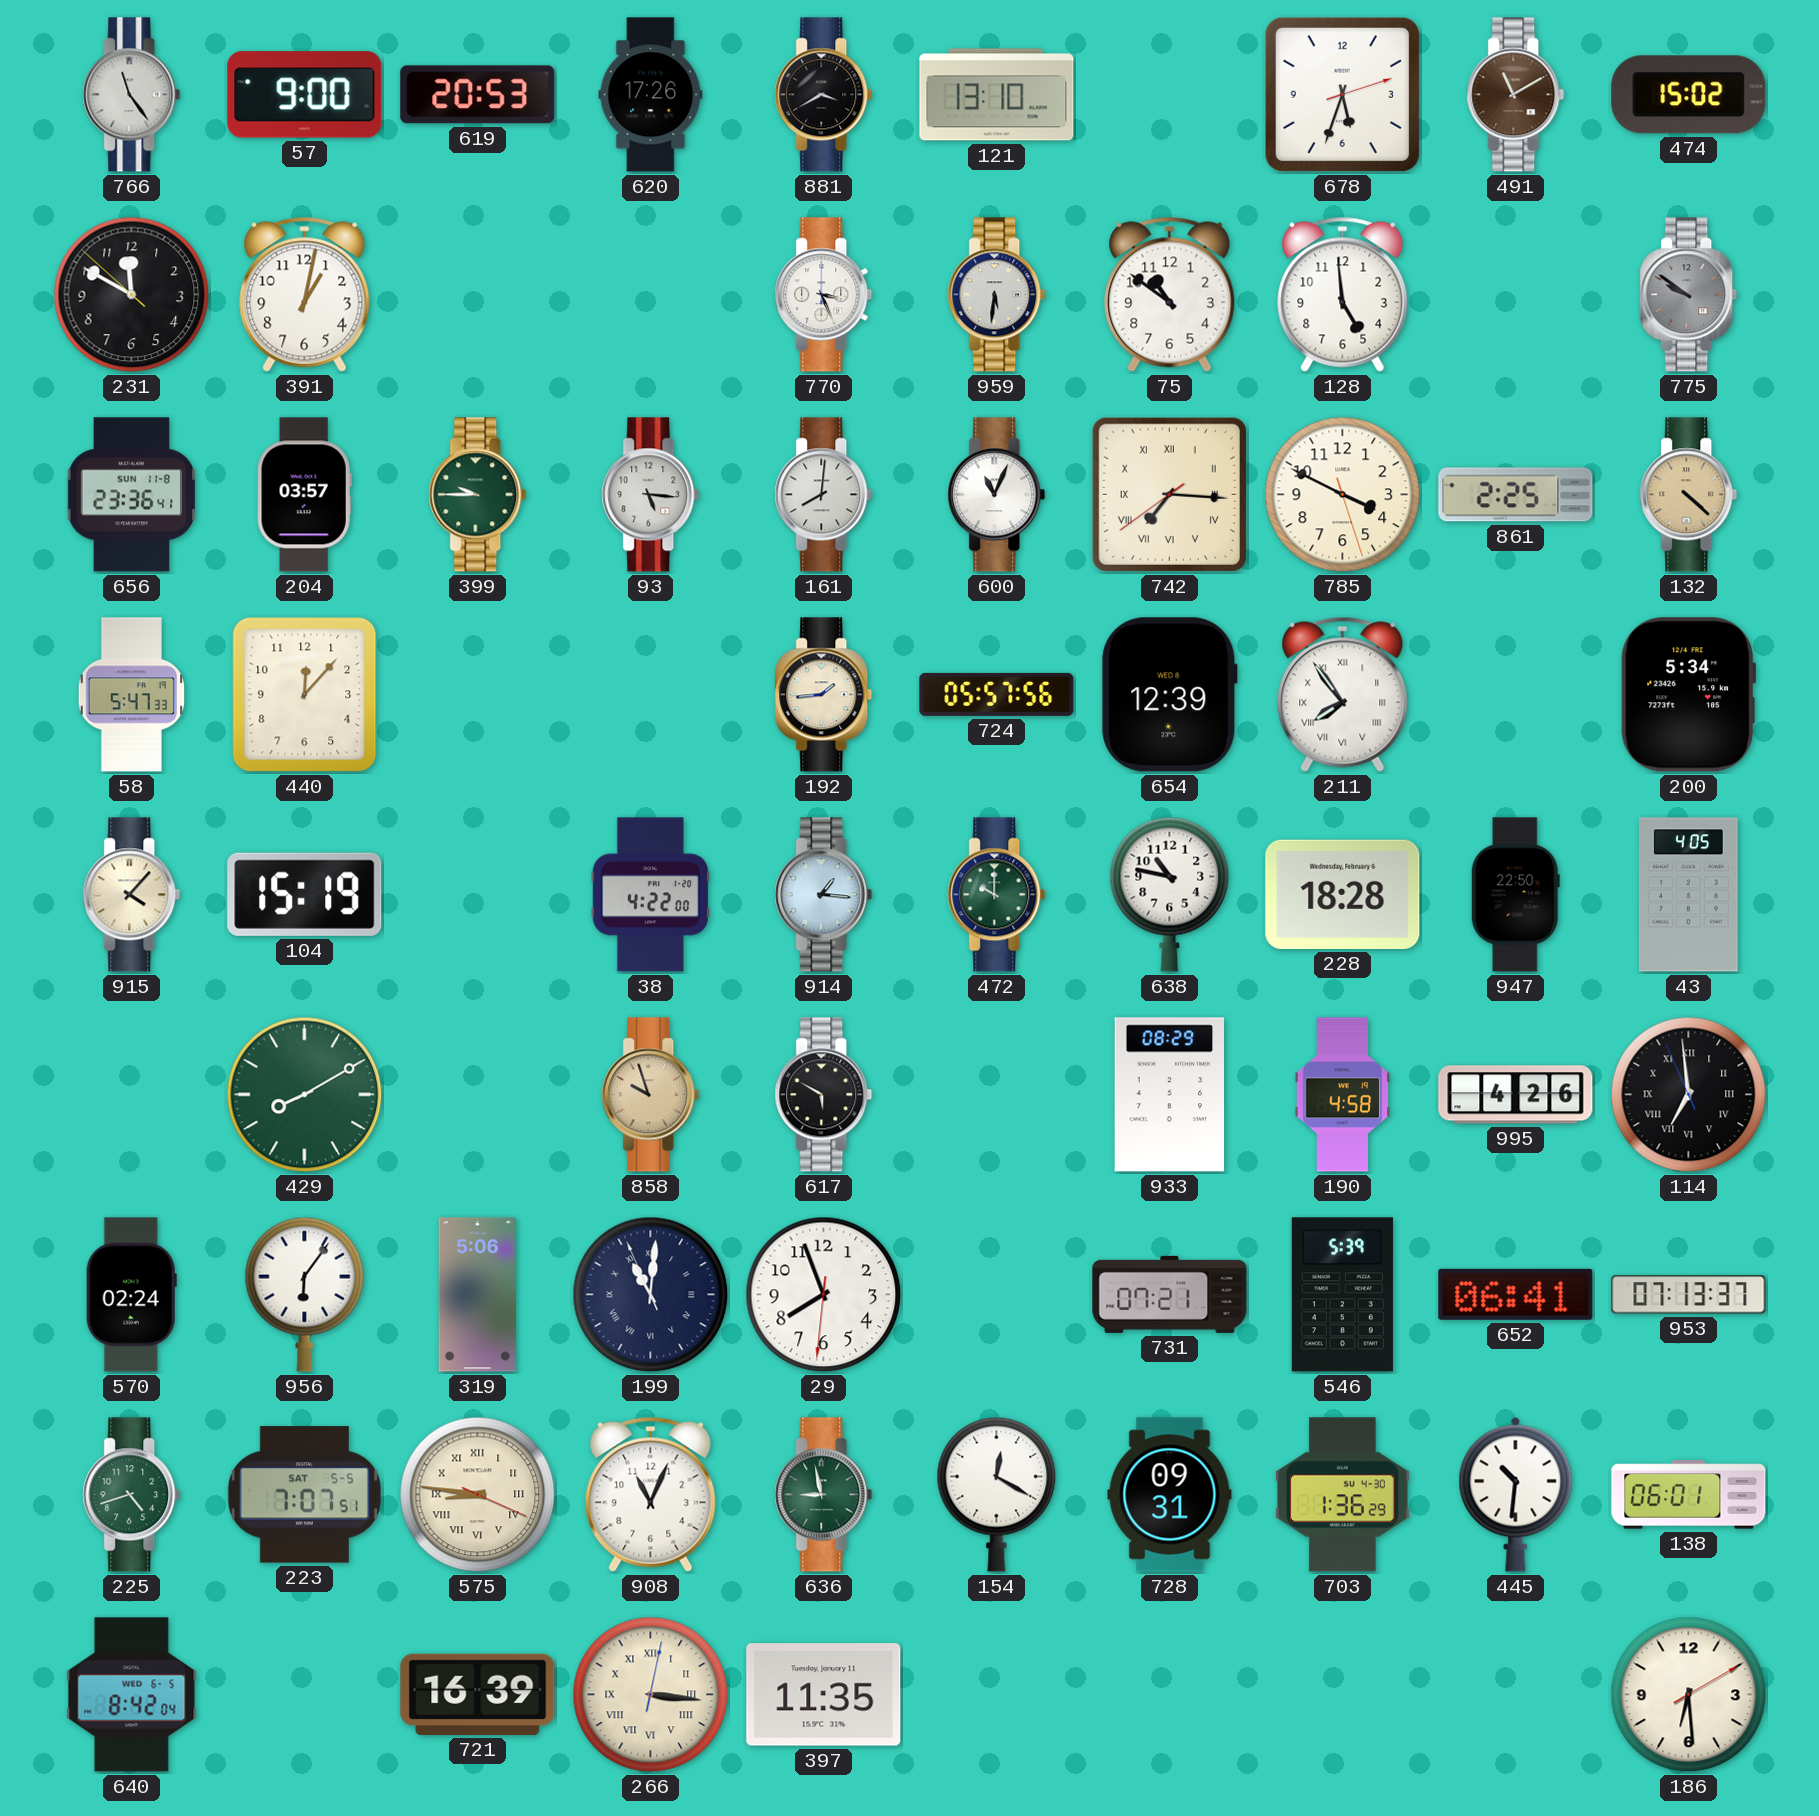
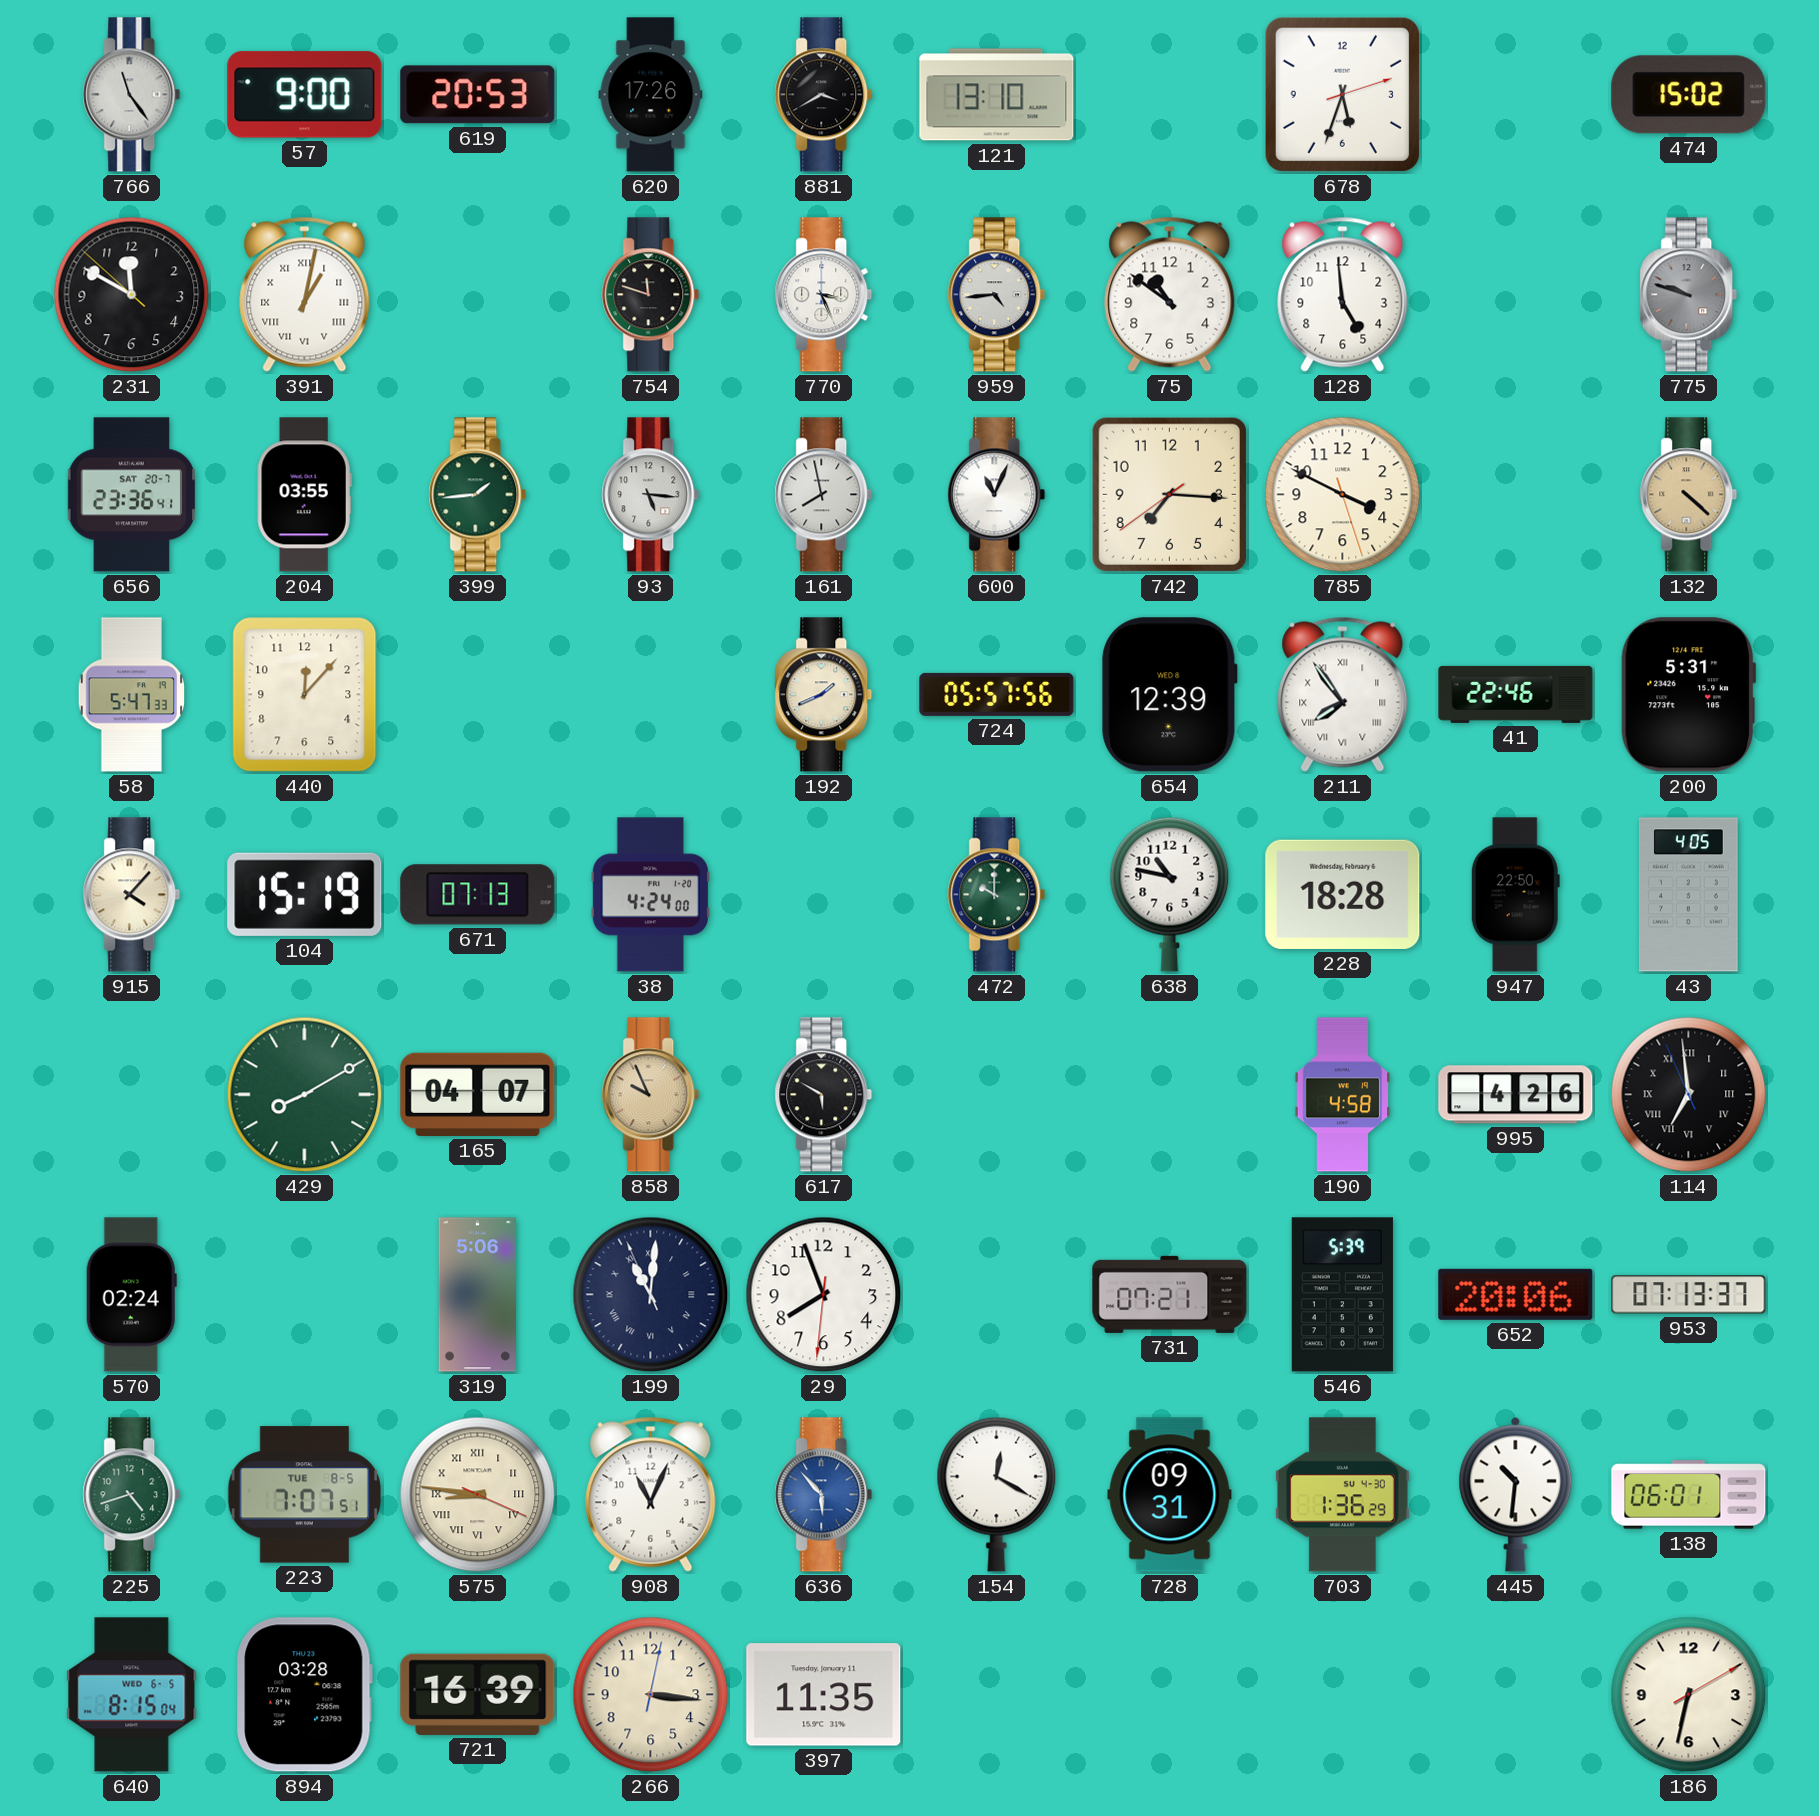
491: 11:10 -> none
391 numerals: Arabic -> Roman
754: none -> 11:48
959: 5:31 -> 4:44
775: 9:51 -> 9:48
656 date: SUN 11-8 -> SAT 20-7
204: 03:57 -> 03:55
399: 9:45 -> 1:44
161: 8:01 -> 7:58
742 numerals: Roman -> Arabic
861: 2:25 -> none
192: 1:44 -> 1:41
41: none -> 22:46
200: 5:34 -> 5:31
671: none -> 07:13
38: 4:22 -> 4:24
914: 1:16 -> none
165: none -> 04:07
858: 9:57 -> 9:56
933: 08:29 -> none
956: 6:06 -> none
652: 06:41 -> 20:06
223 date: SAT 5-5 -> TUE 8-5
636: 8:58 -> 5:53
636 dial: green -> blue
640: 8:42 -> 8:15
894: none -> 03:28
266 numerals: Roman -> Arabic
186: 6:29 -> 6:32
